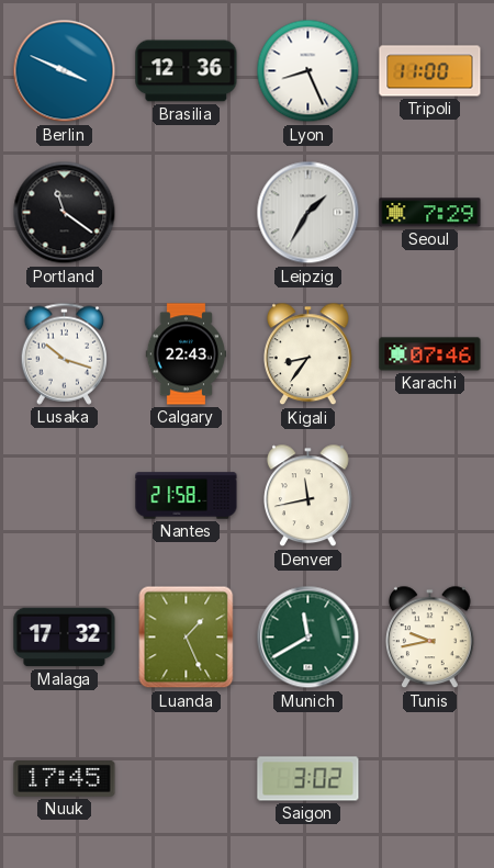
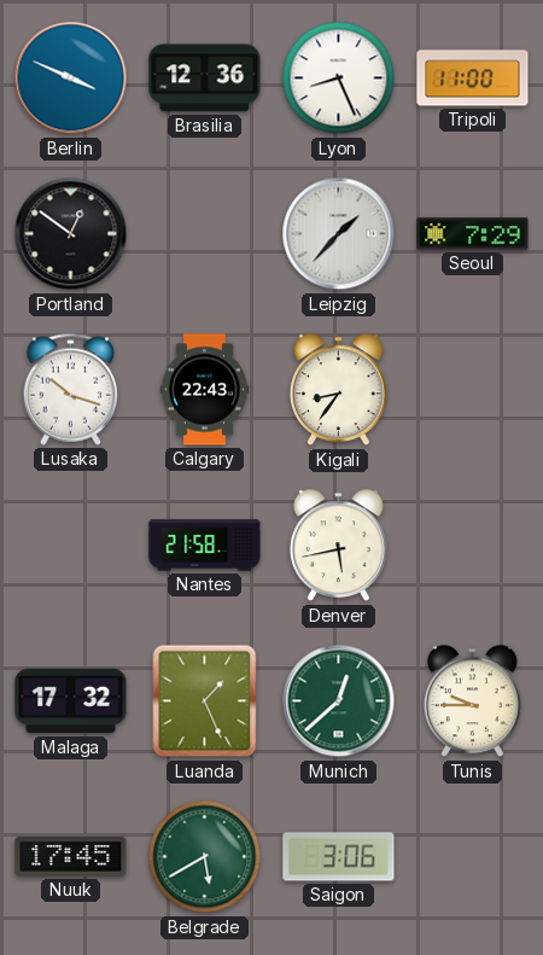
Portland: 11:21 -> 12:51
Leipzig: 1:35 -> 1:37
Karachi: 07:46 -> none
Denver: 11:43 -> 5:43
Munich: 11:40 -> 12:38
Tunis: 9:43 -> 9:45
Belgrade: none -> 5:40
Saigon: 3:02 -> 3:06
